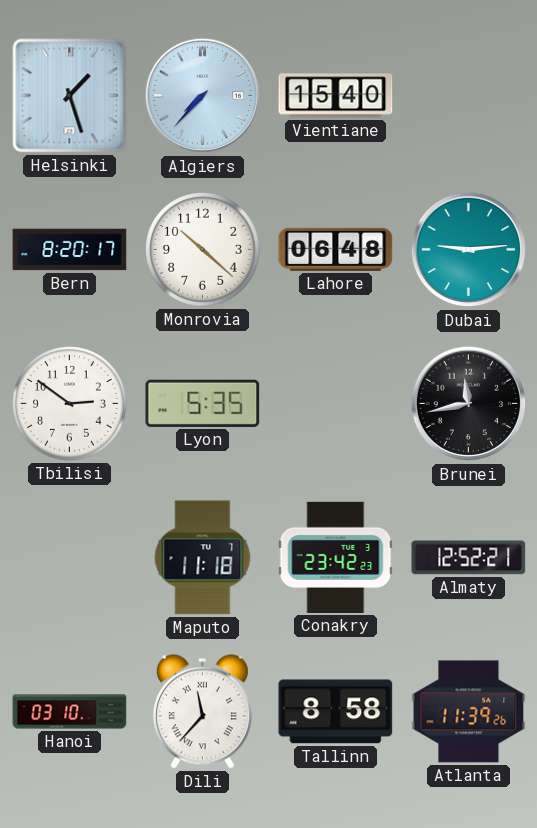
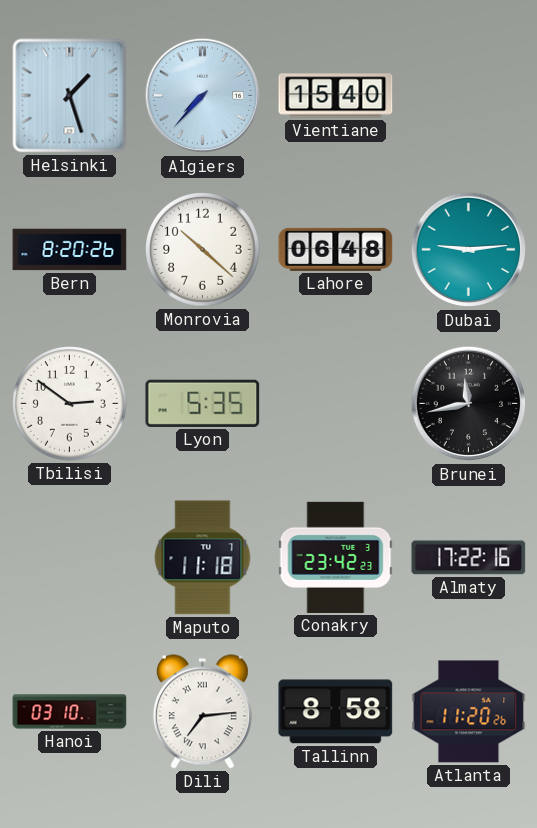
Bern: 8:20:17 -> 8:20:26
Almaty: 12:52 -> 17:22
Dili: 11:37 -> 7:14
Atlanta: 11:39 -> 11:20
